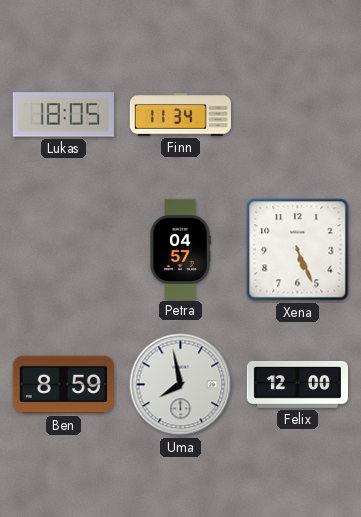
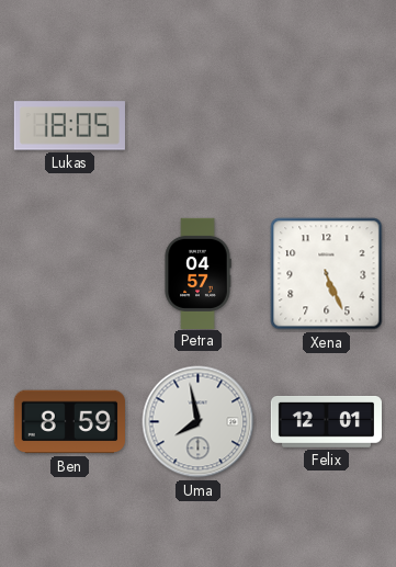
Finn: 11:34 -> none
Felix: 12:00 -> 12:01
